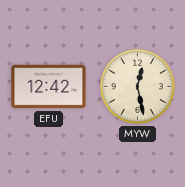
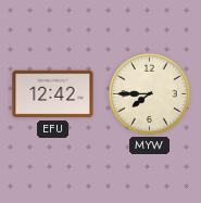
MYW: 12:28 -> 7:45
